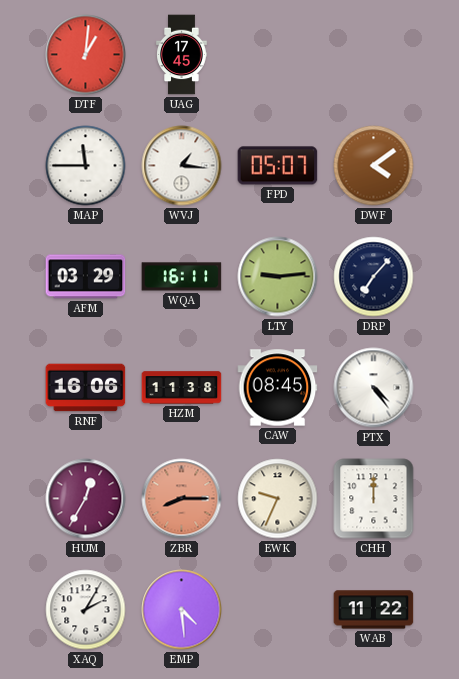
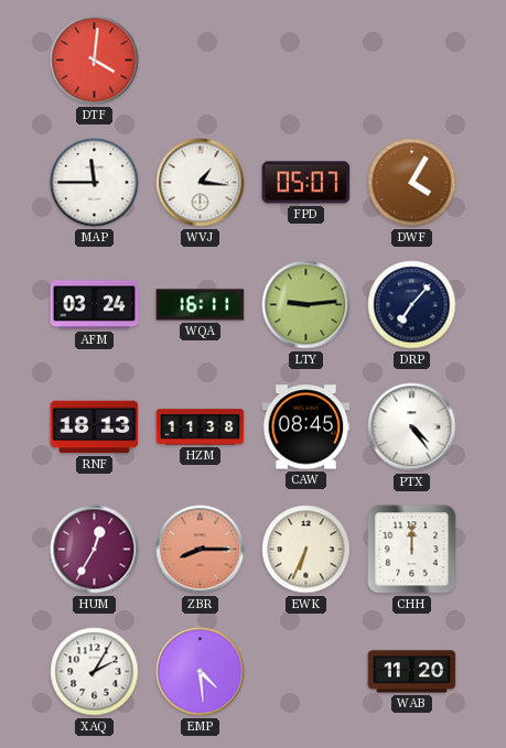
DTF: 1:01 -> 4:01
UAG: 17:45 -> none
DWF: 4:09 -> 4:05
AFM: 03:29 -> 03:24
RNF: 16:06 -> 18:13
EWK: 9:34 -> 6:34
WAB: 11:22 -> 11:20
